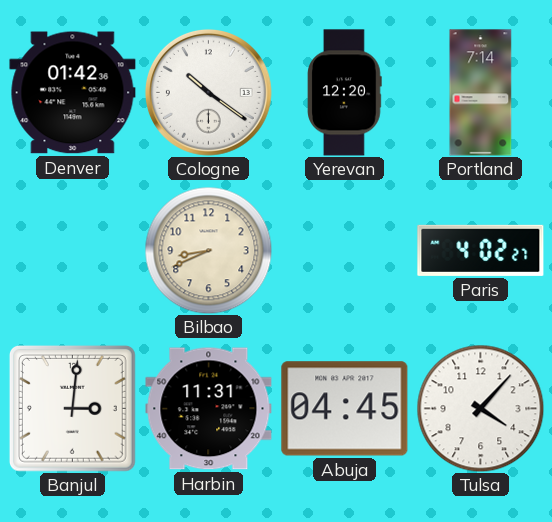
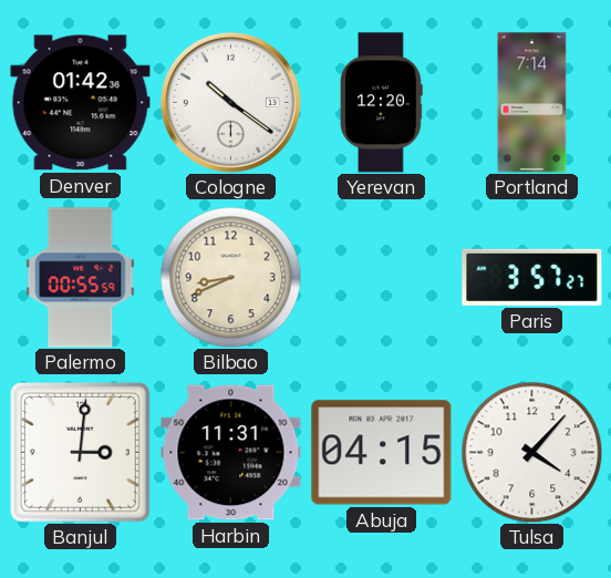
Palermo: none -> 00:55
Paris: 4:02 -> 3:57
Abuja: 04:45 -> 04:15
